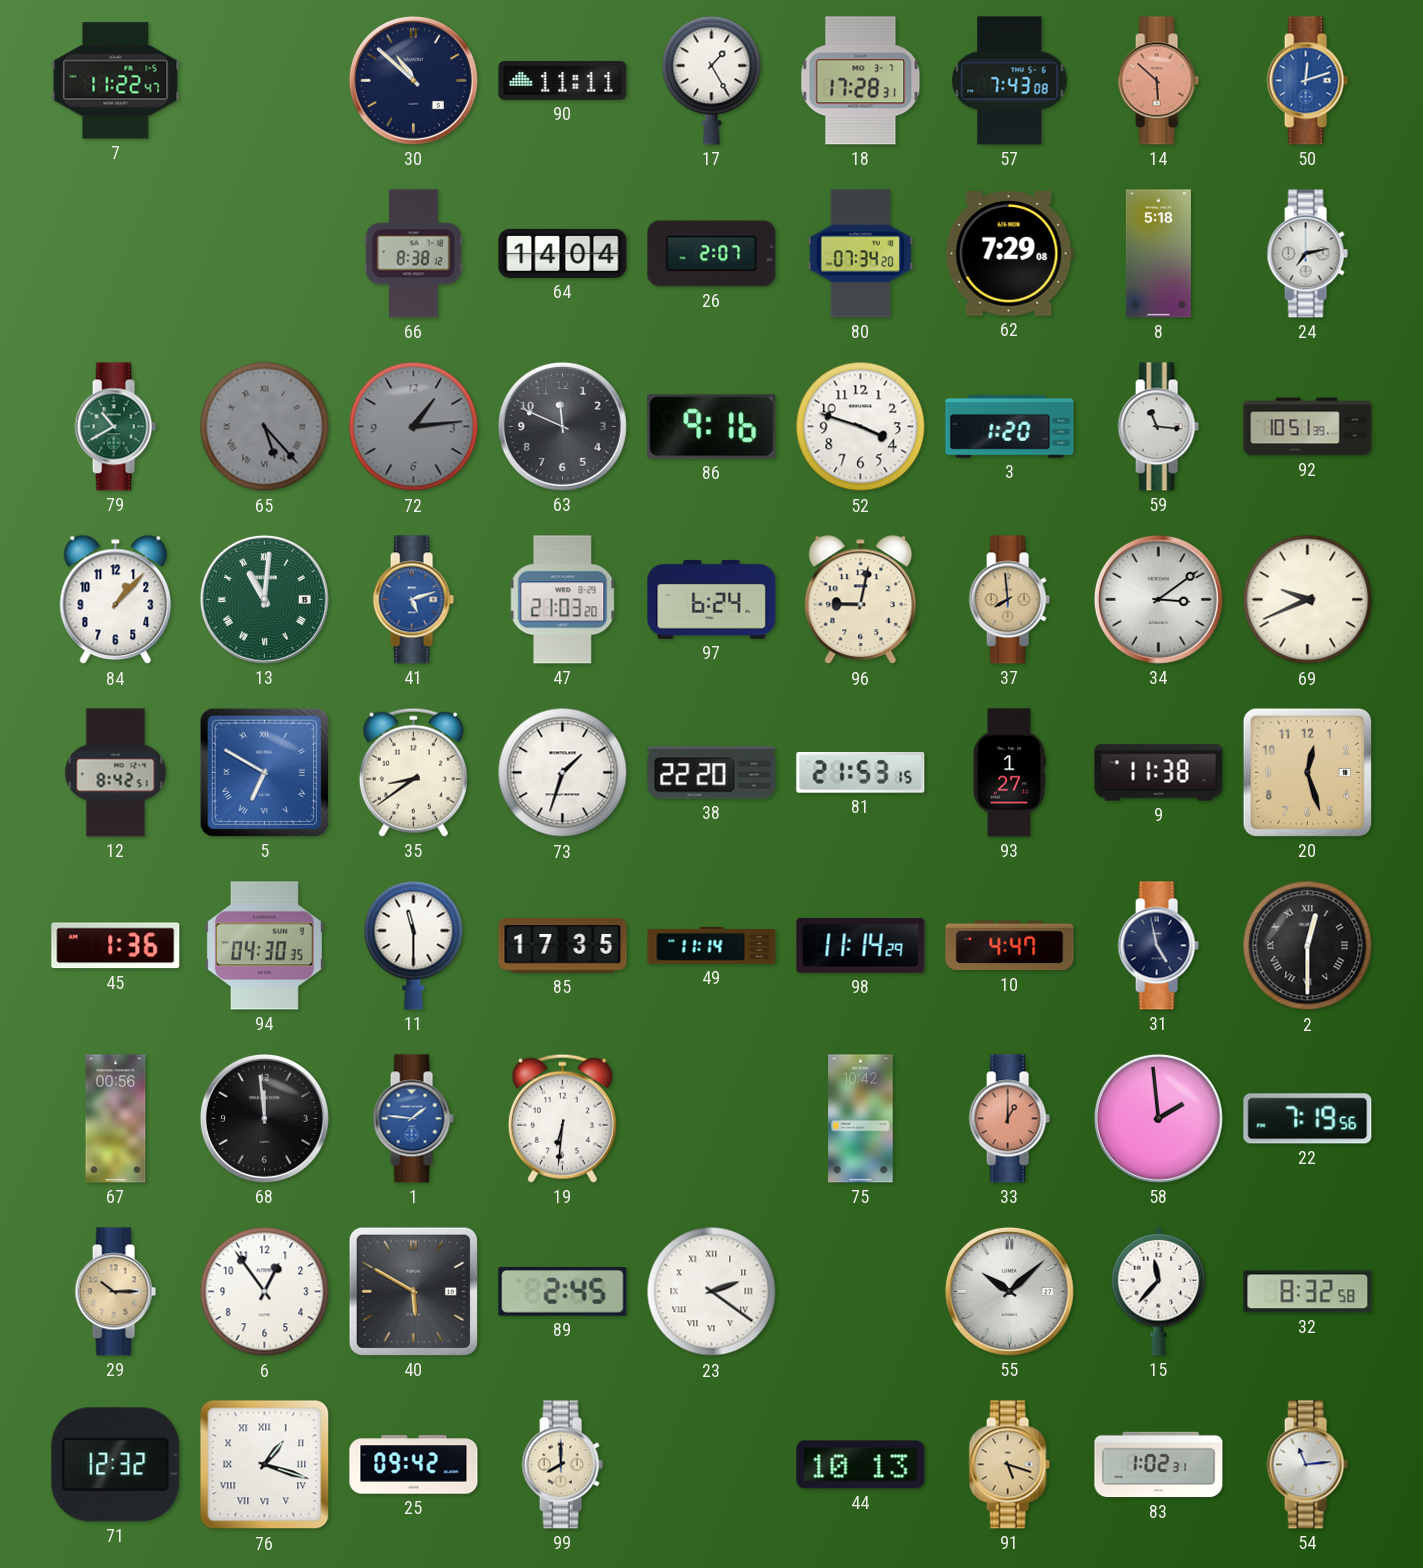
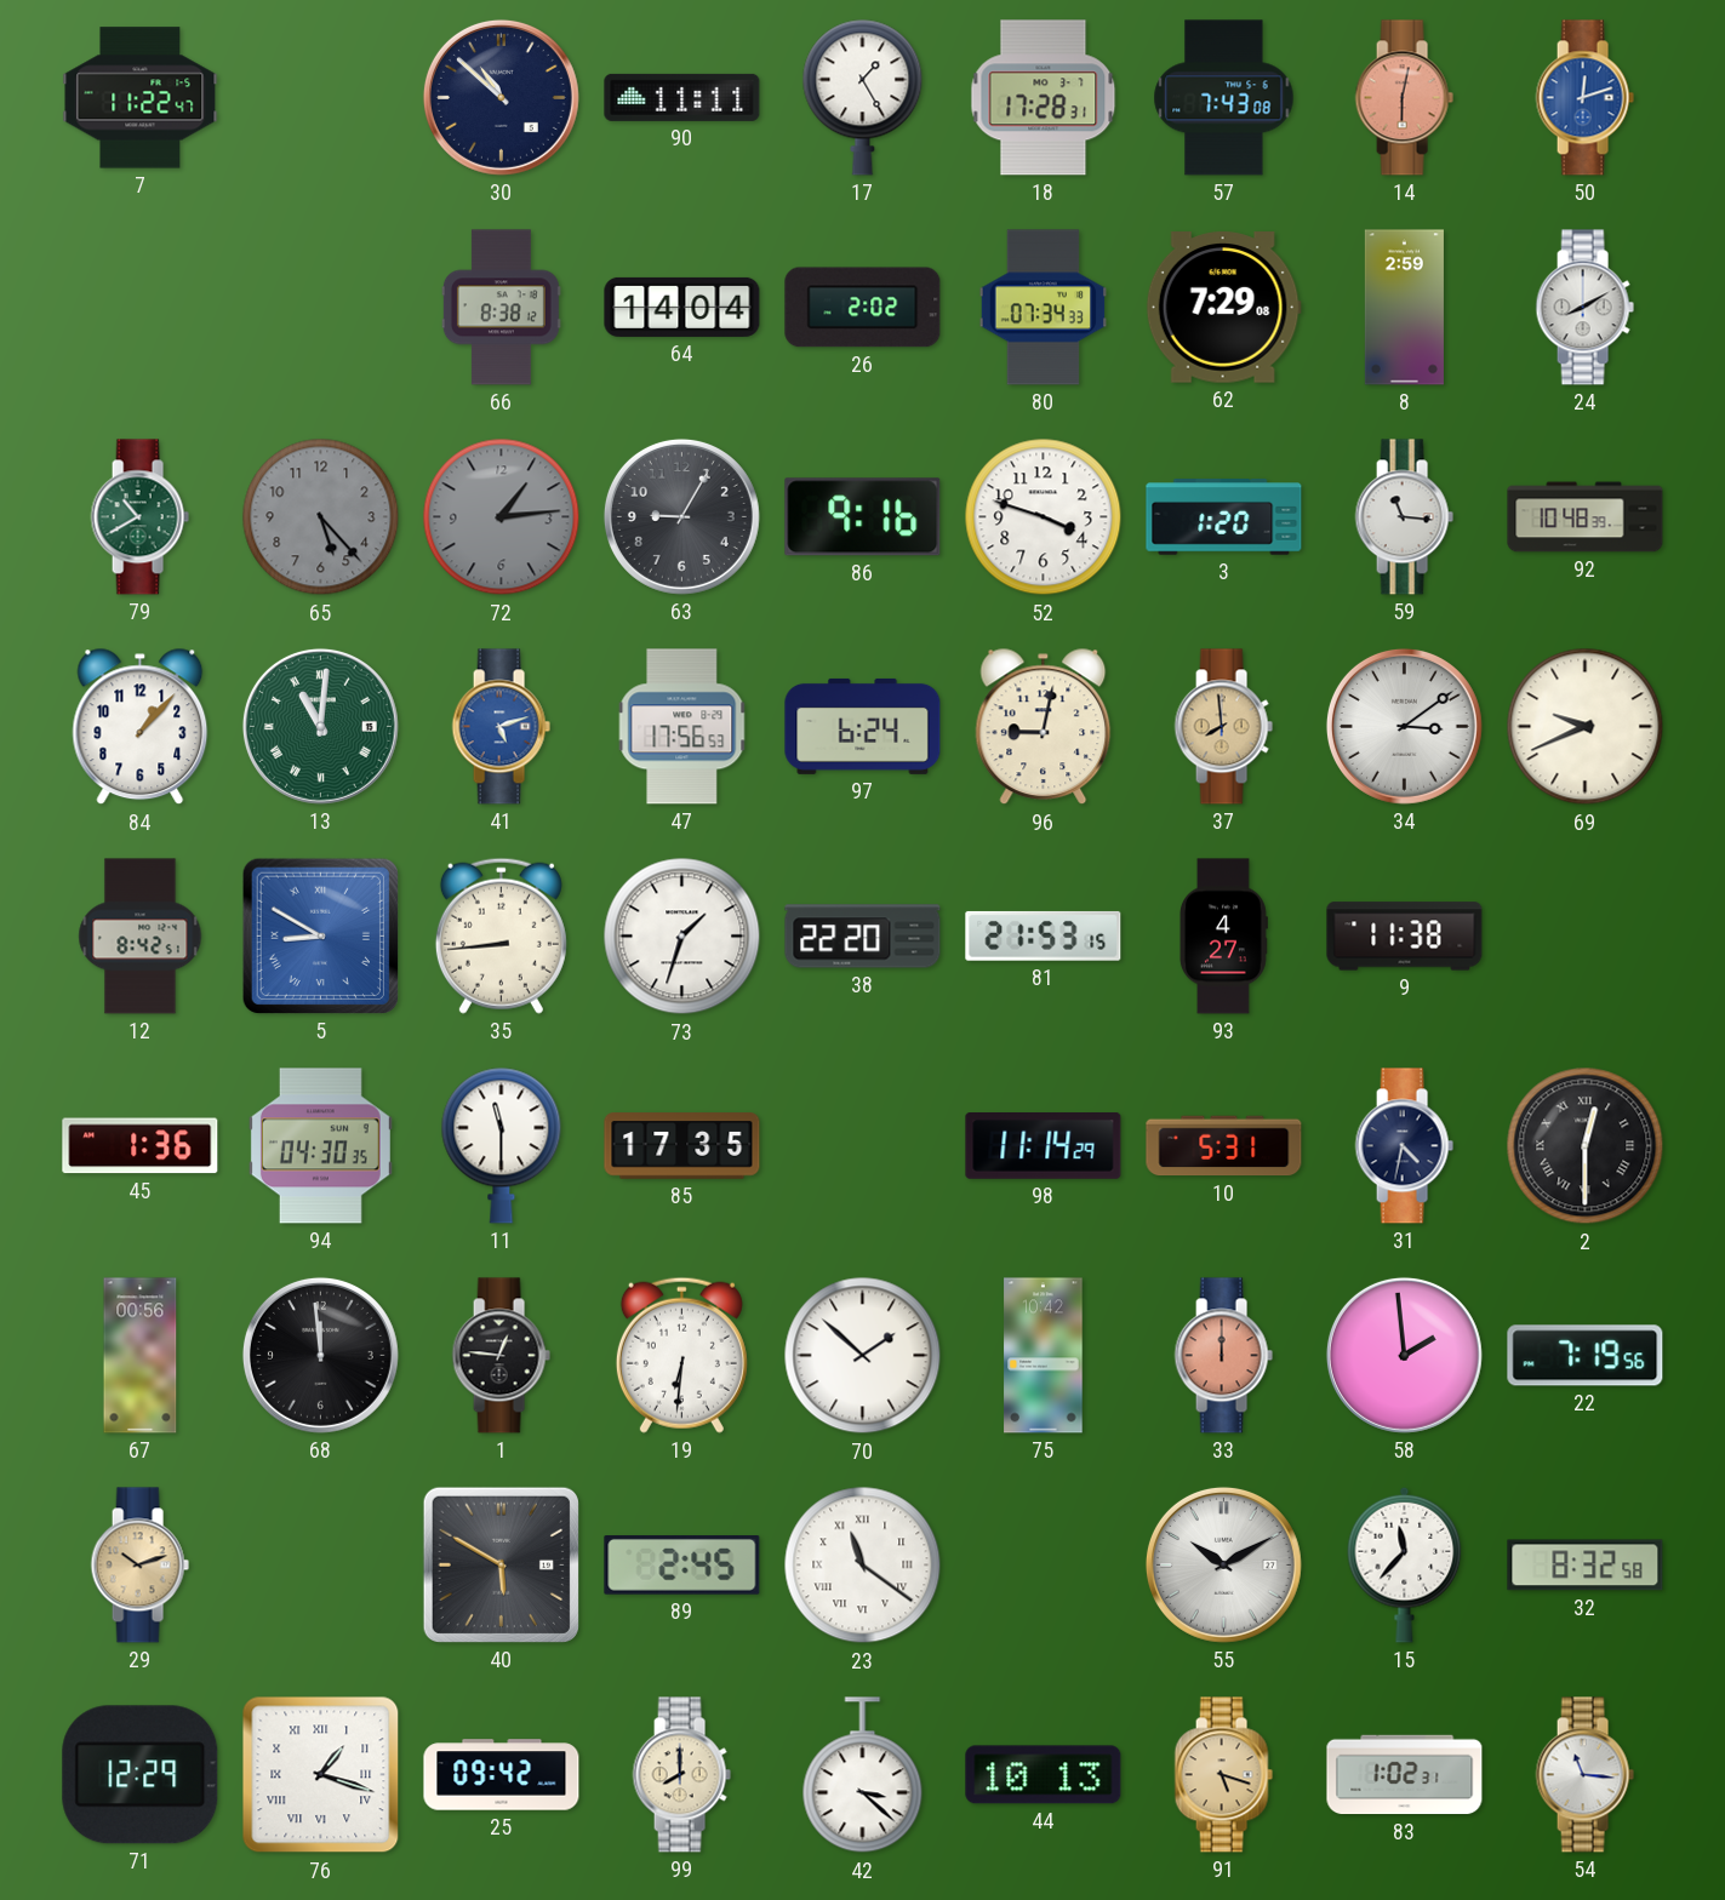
14: 5:52 -> 6:02
26: 2:07 -> 2:02
80: 07:34:20 -> 07:34:33
8: 5:18 -> 2:59
24: 7:13 -> 8:10
65 numerals: Roman -> Arabic
63: 11:49 -> 9:05
92: 10:51 -> 10:48
47: 21:03 -> 17:56
5: 6:50 -> 8:50
35: 8:39 -> 8:44
93: 1:27 -> 4:27
20: 12:27 -> none
49: 11:14 -> none
10: 4:47 -> 5:31
31: 4:58 -> 4:32
1: 1:46 -> 12:46
1 dial: blue -> black
70: none -> 1:52
33: 1:00 -> 12:00
29: 10:15 -> 10:12
6: 12:54 -> none
23: 2:21 -> 11:21
55: 10:08 -> 10:10
71: 12:32 -> 12:29
42: none -> 3:22
54: 11:14 -> 11:16
